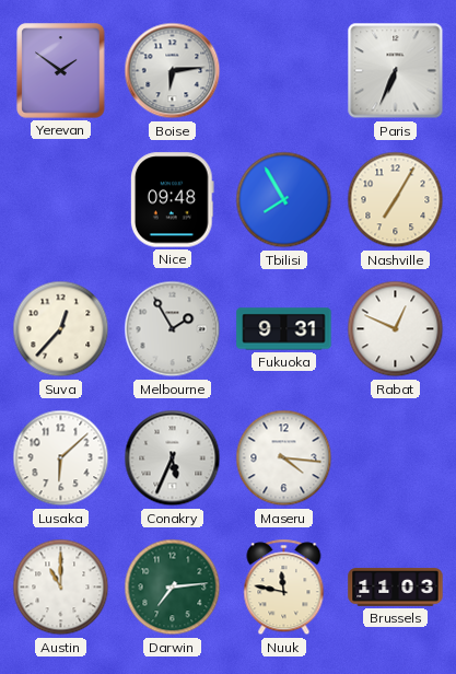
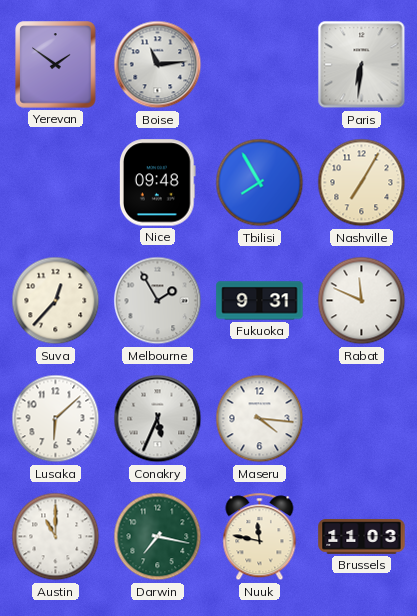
Boise: 6:14 -> 11:14
Paris: 6:34 -> 6:31
Rabat: 12:49 -> 11:49
Darwin: 7:14 -> 7:17
